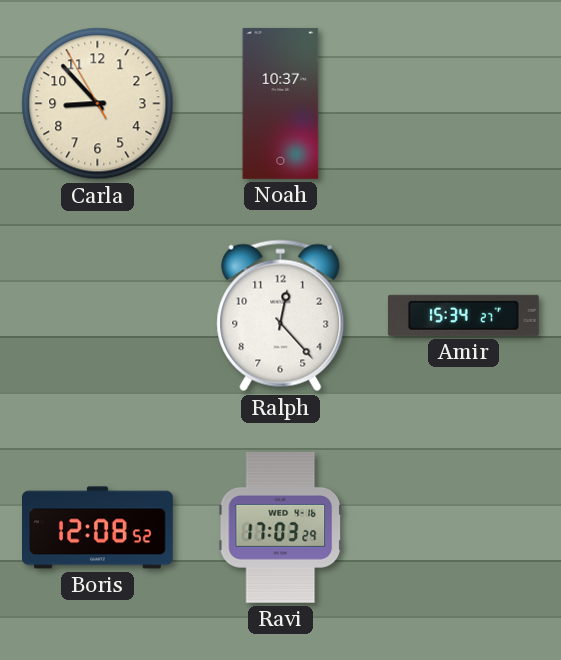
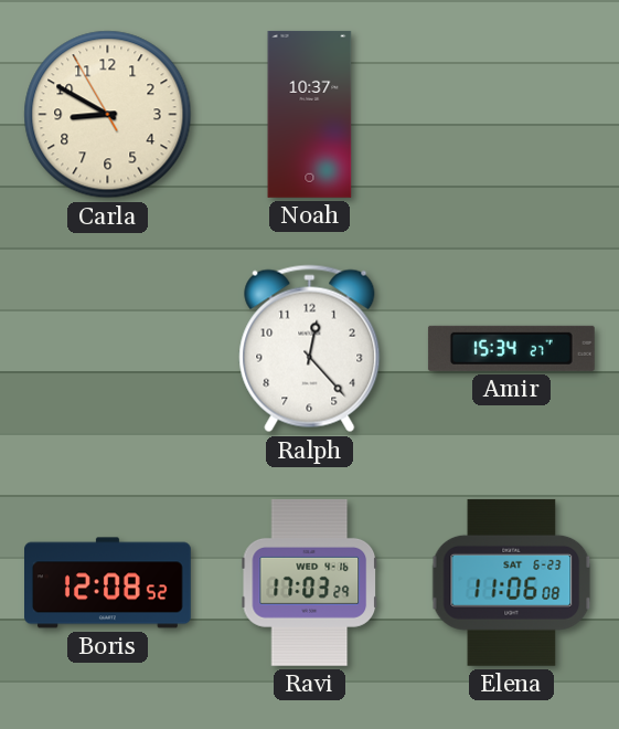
Carla: 8:52 -> 8:49
Elena: none -> 11:06
